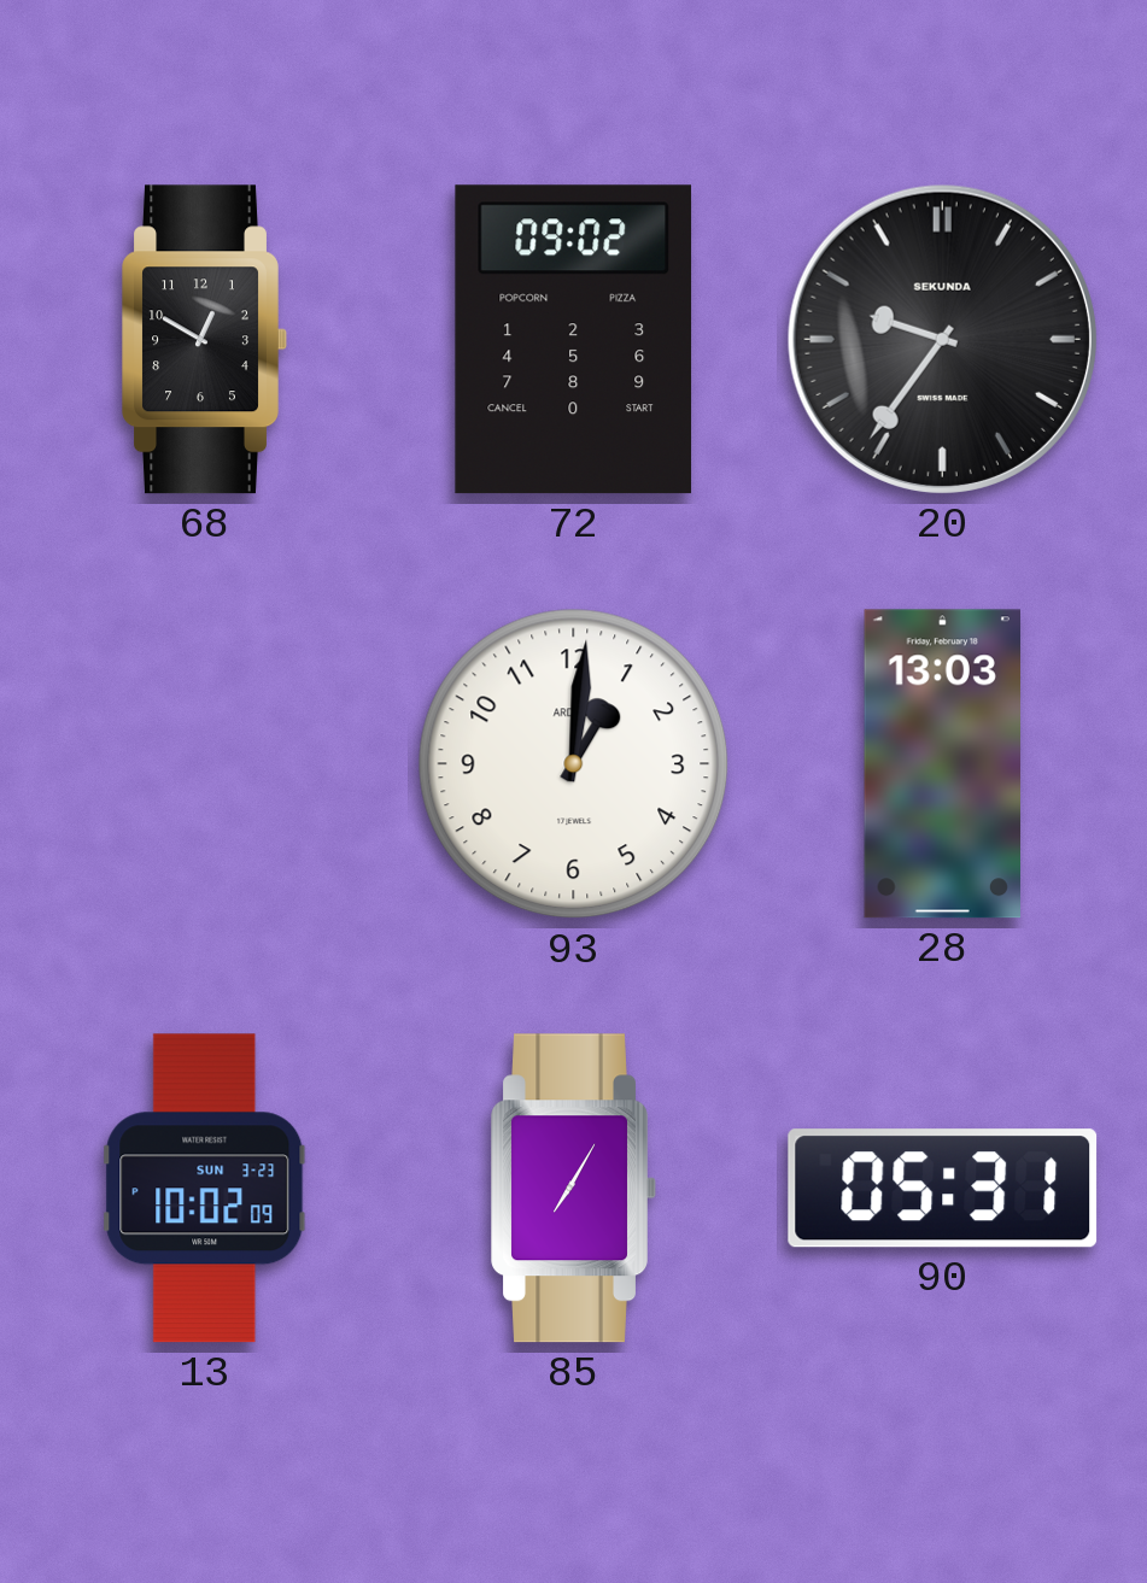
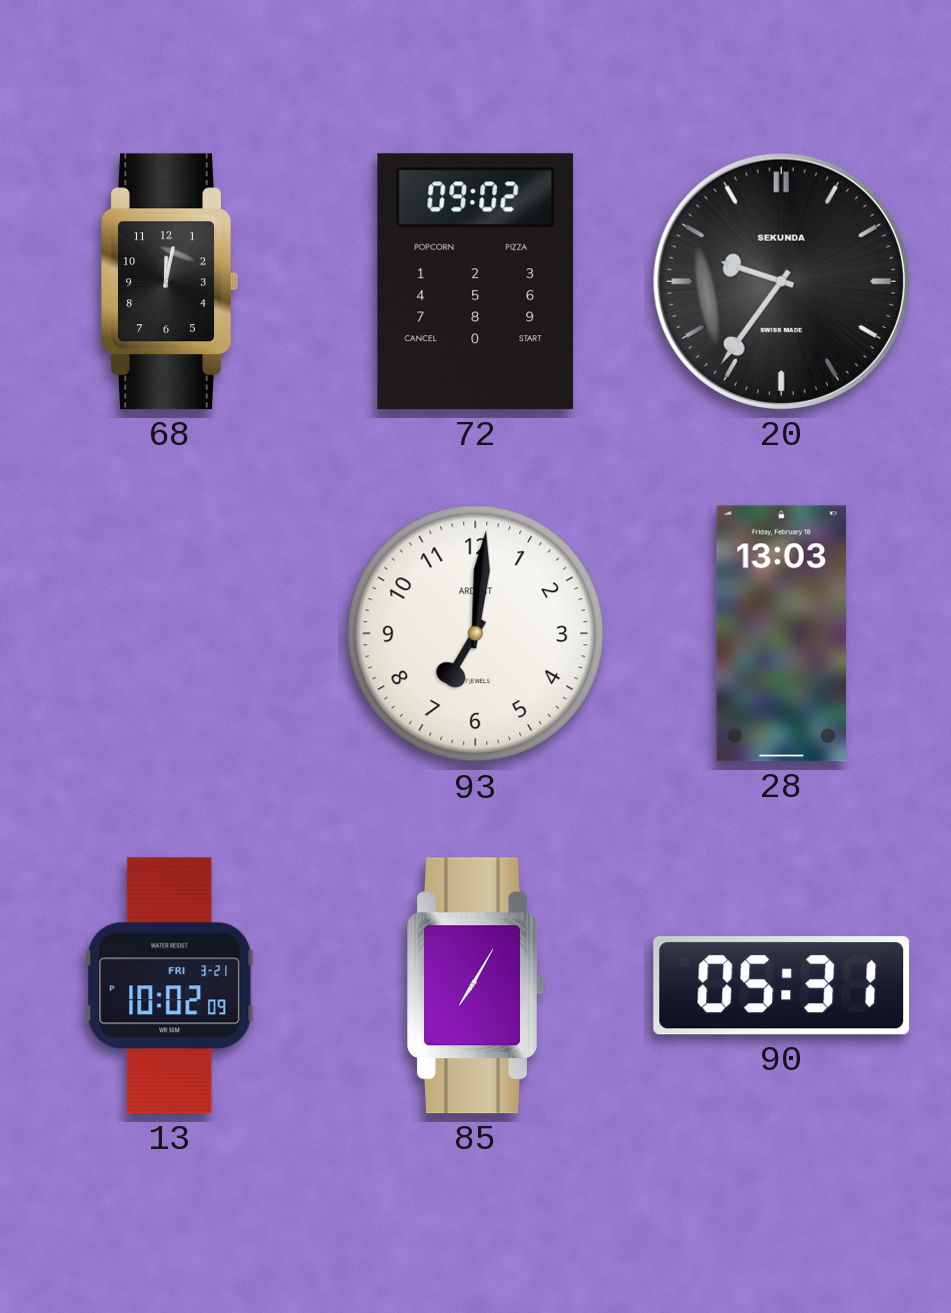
68: 12:50 -> 12:02
93: 1:01 -> 7:01
13 date: SUN 3-23 -> FRI 3-21
